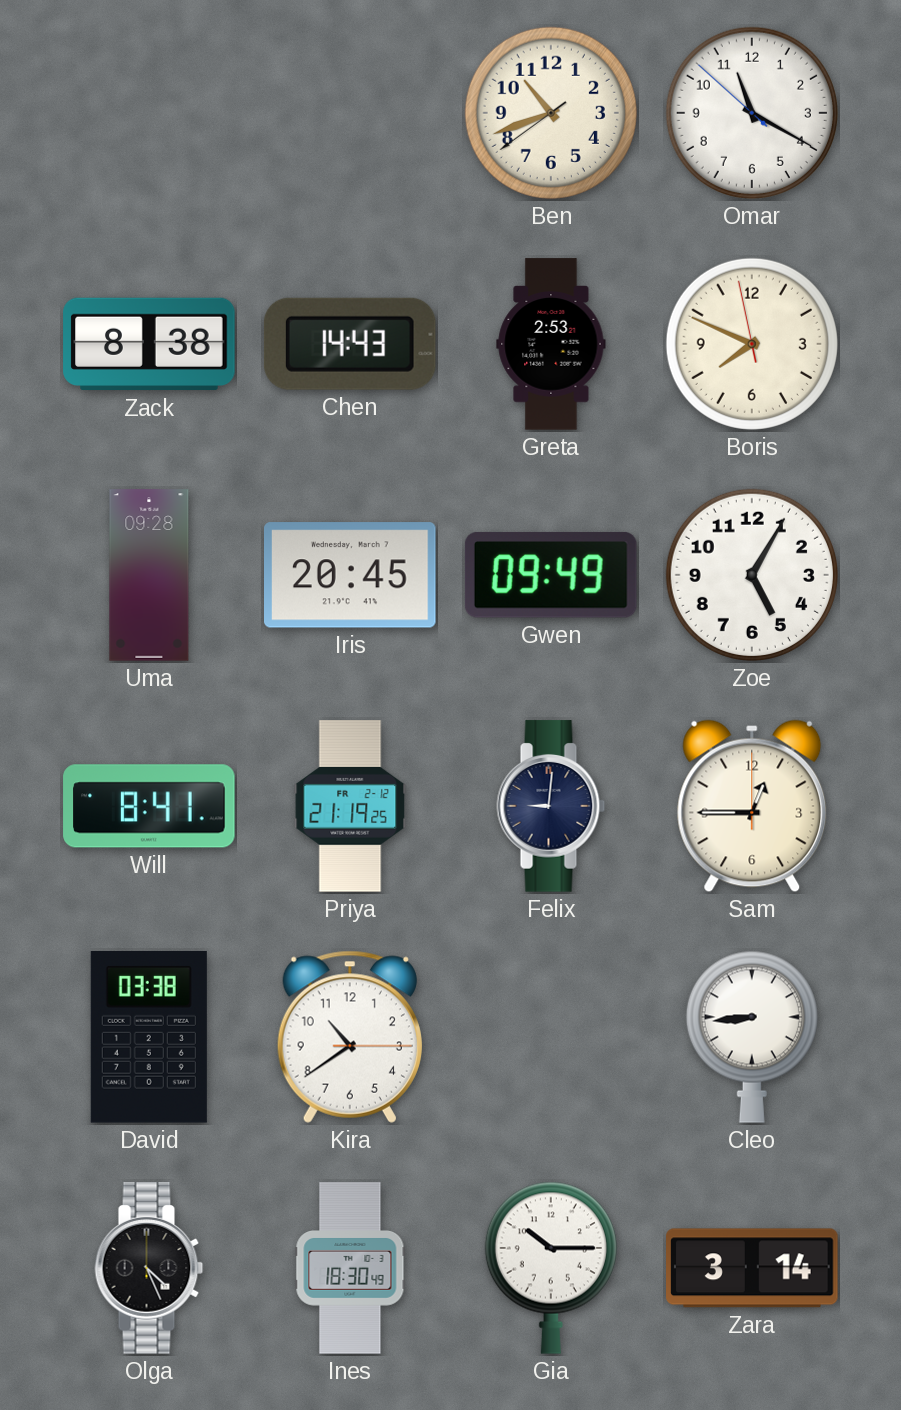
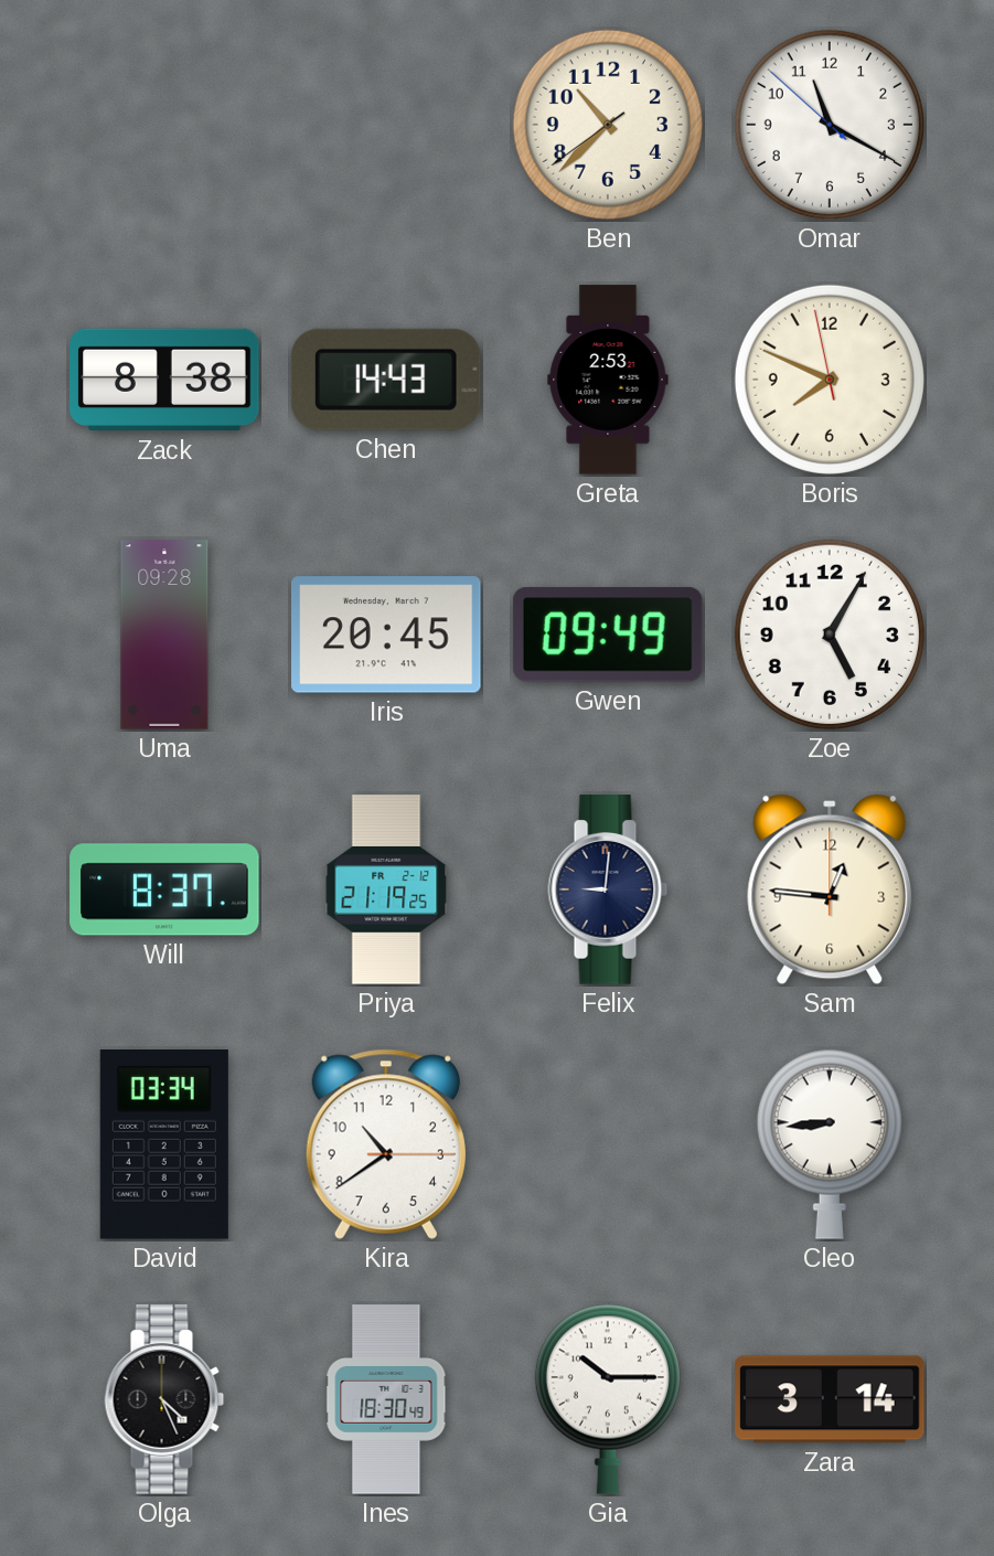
Ben: 10:41 -> 10:37
Will: 8:41 -> 8:37
Sam: 12:45 -> 12:46
David: 03:38 -> 03:34
